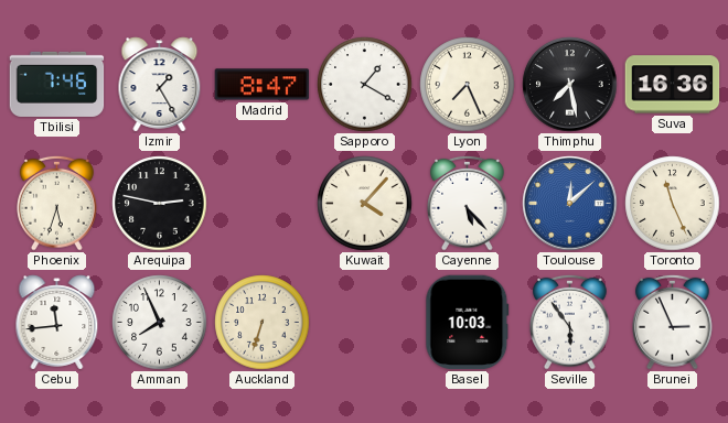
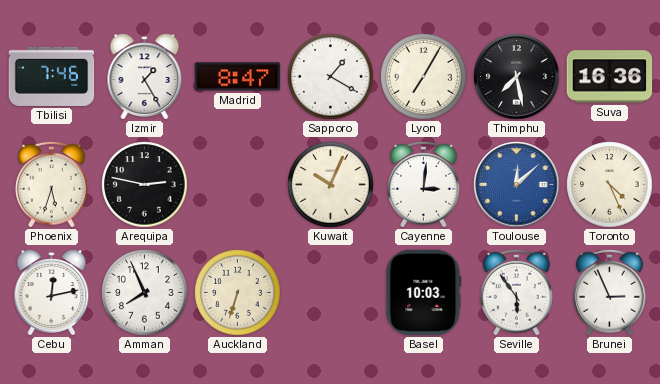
Lyon: 7:26 -> 7:05
Kuwait: 4:07 -> 10:04
Cayenne: 5:23 -> 3:01
Toronto: 11:26 -> 4:26
Cebu: 11:44 -> 12:13
